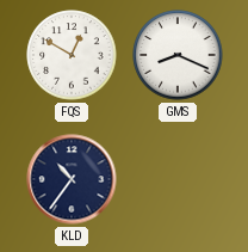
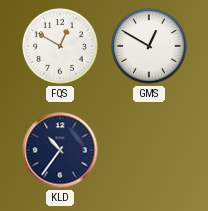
GMS: 8:19 -> 12:50
